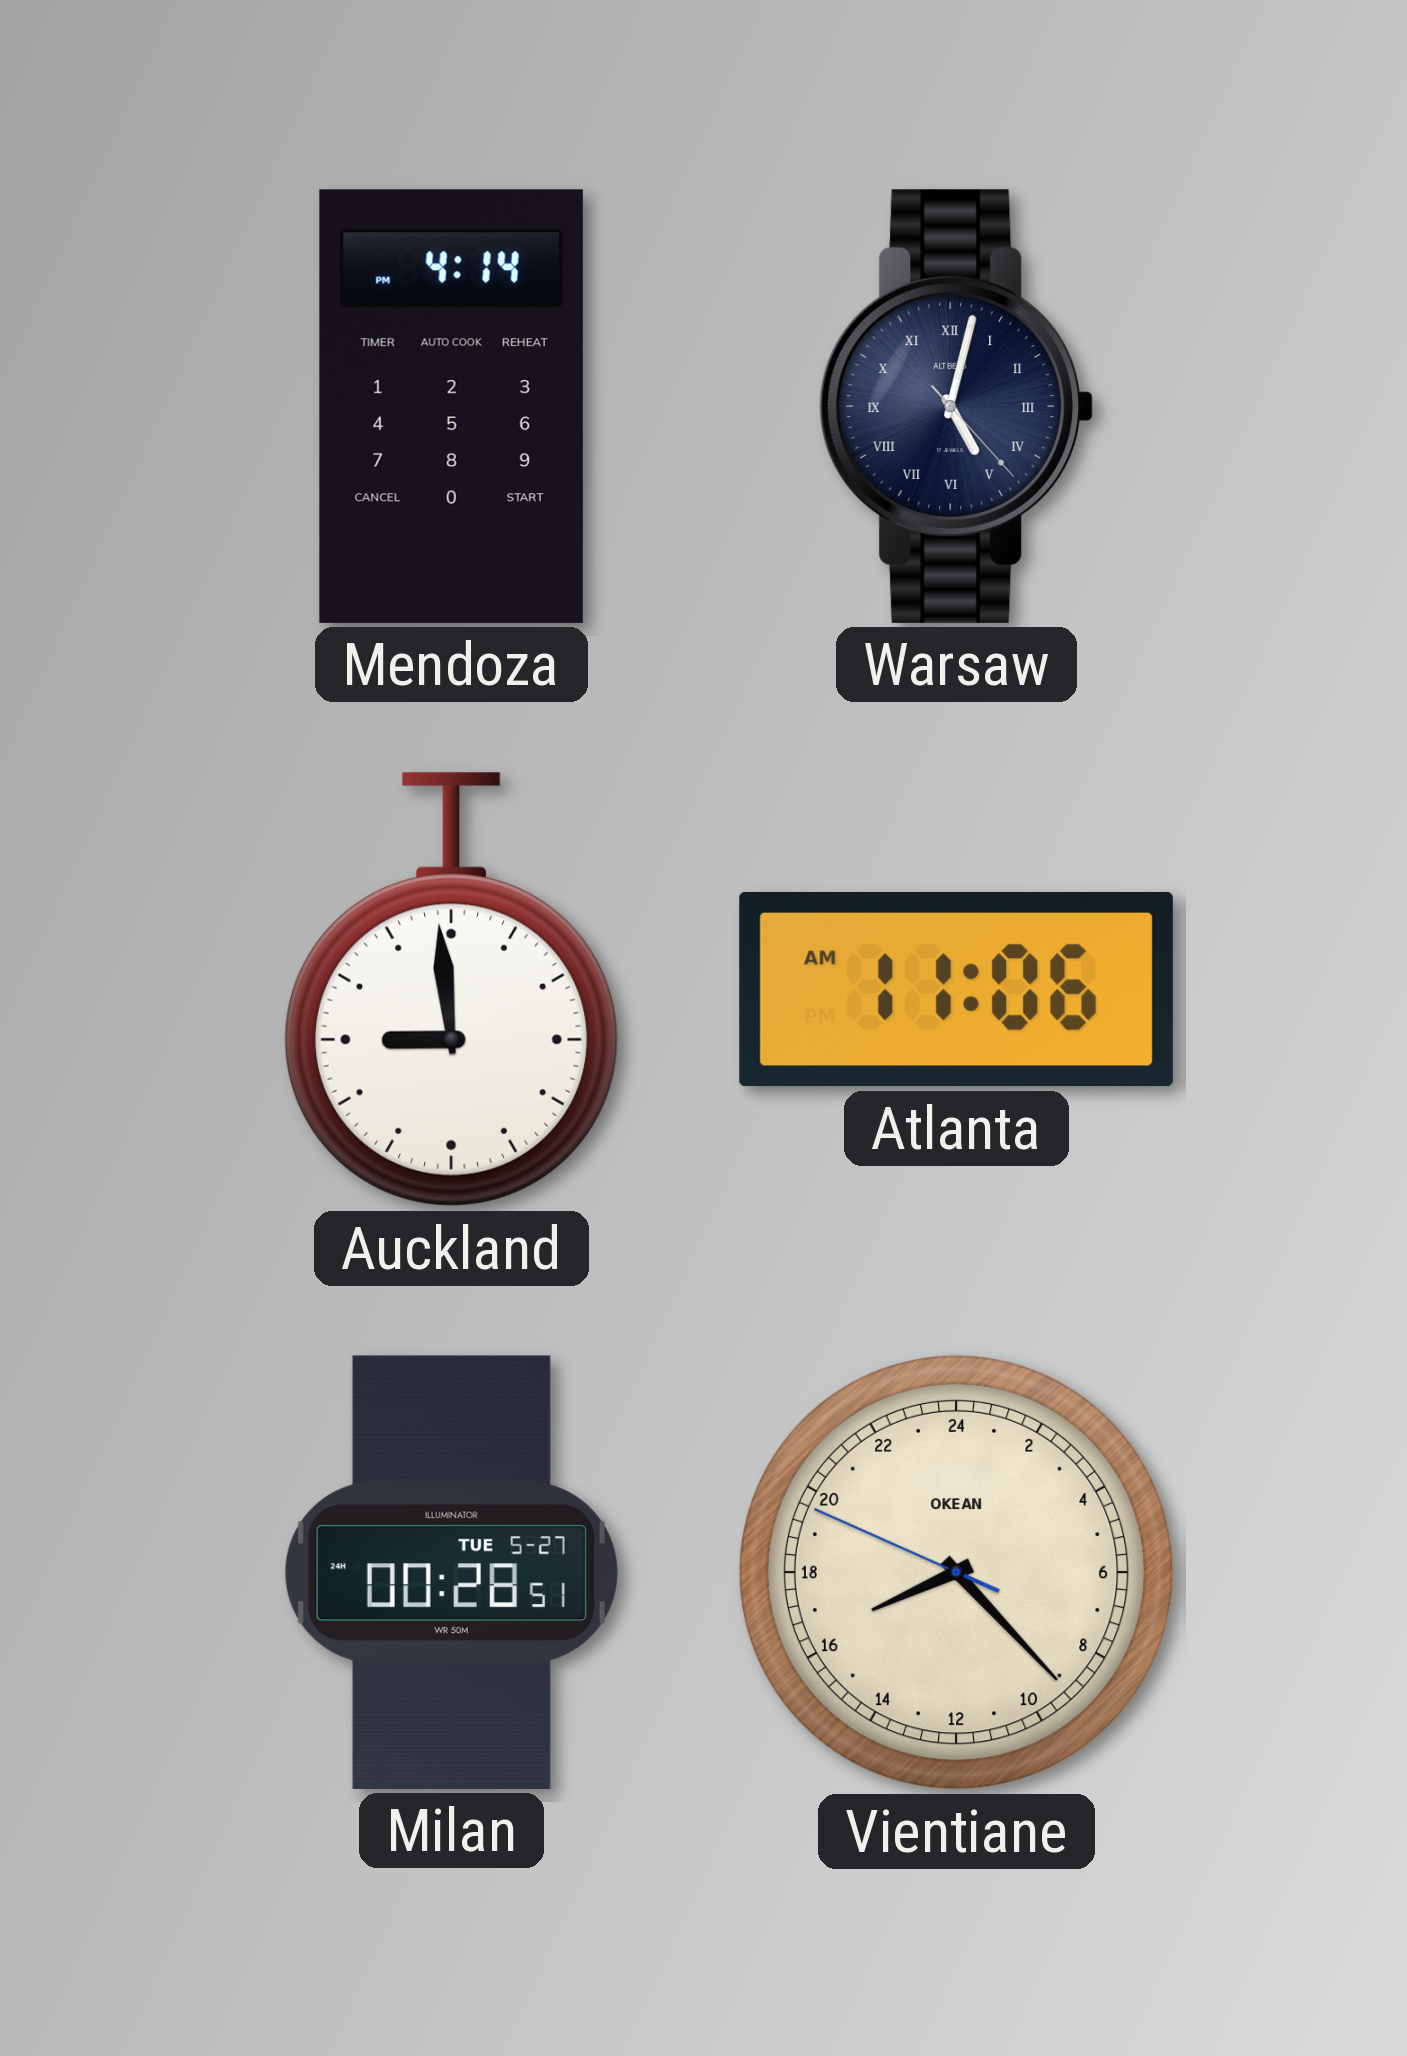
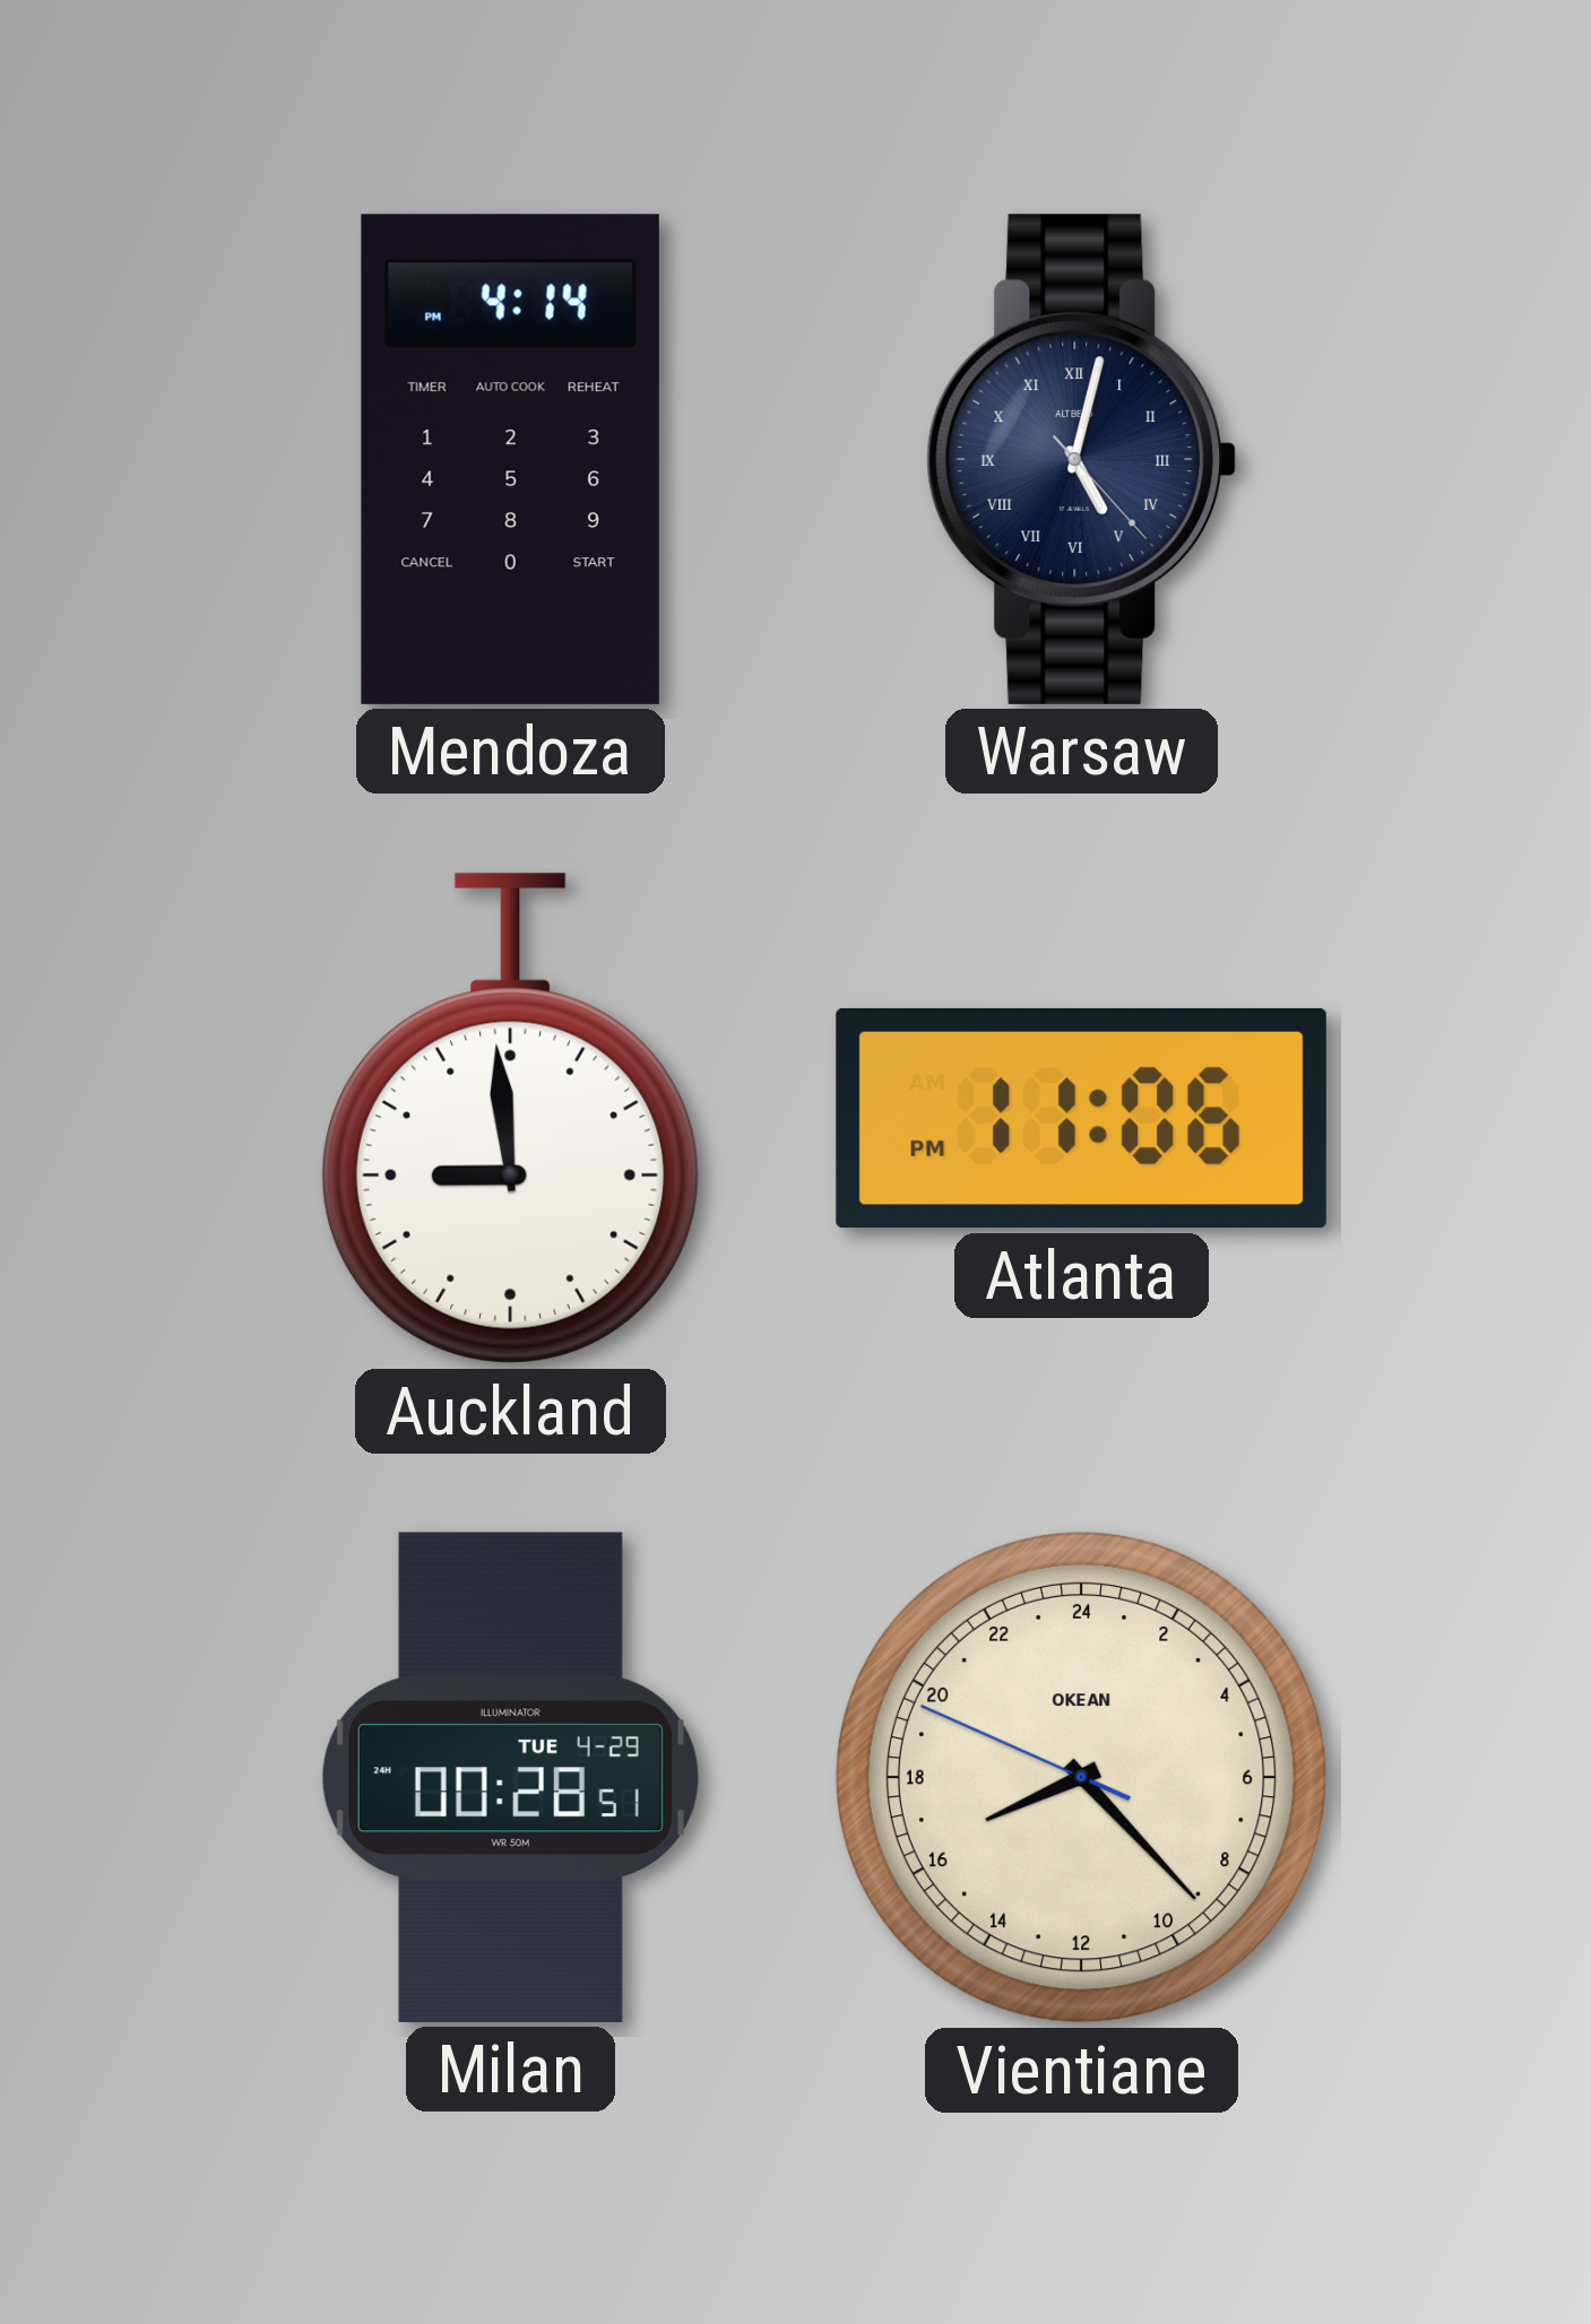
Atlanta: 11:06 AM -> 11:06 PM
Milan date: TUE 5-27 -> TUE 4-29
